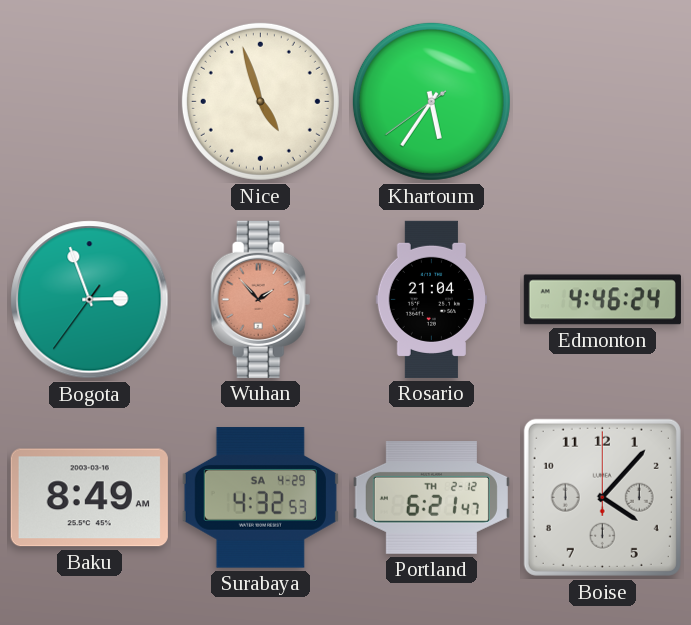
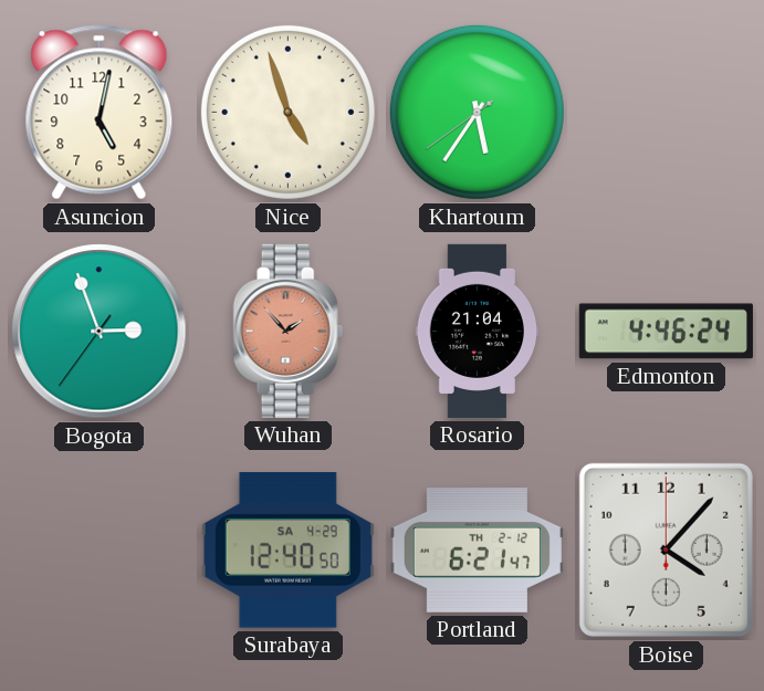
Asuncion: none -> 5:02
Baku: 8:49 -> none
Surabaya: 4:32 -> 12:40
